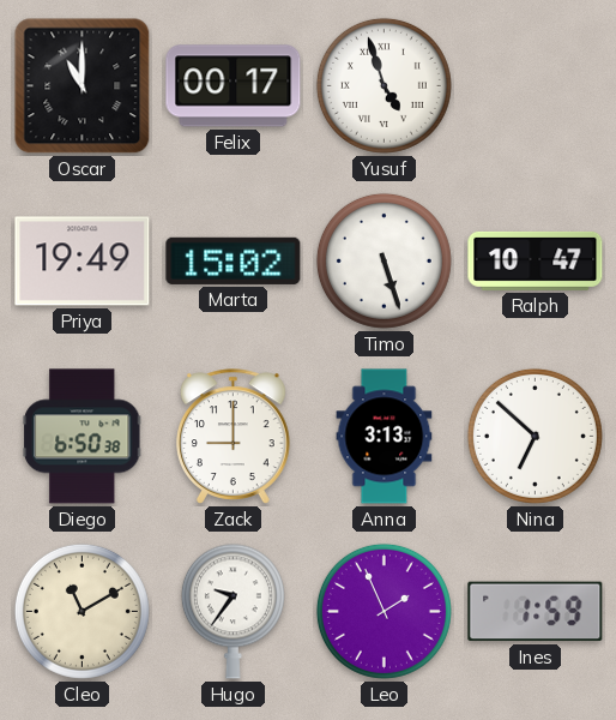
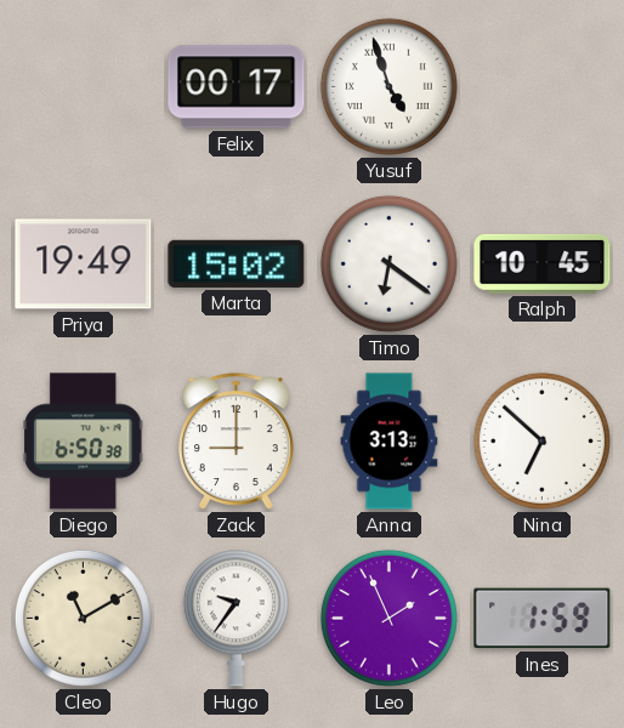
Oscar: 11:00 -> none
Timo: 5:27 -> 6:21
Ralph: 10:47 -> 10:45
